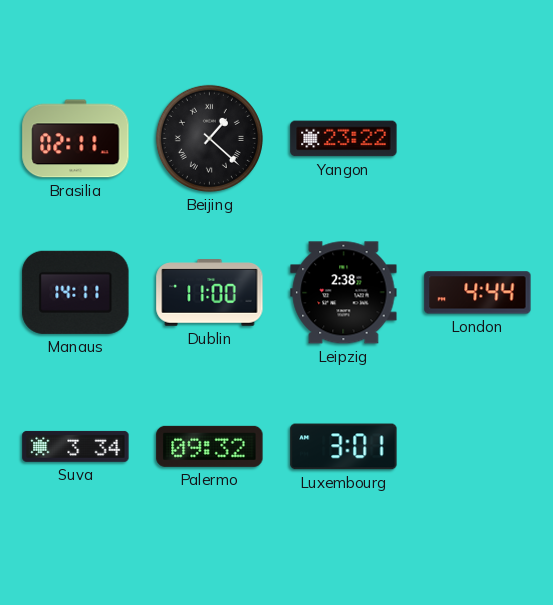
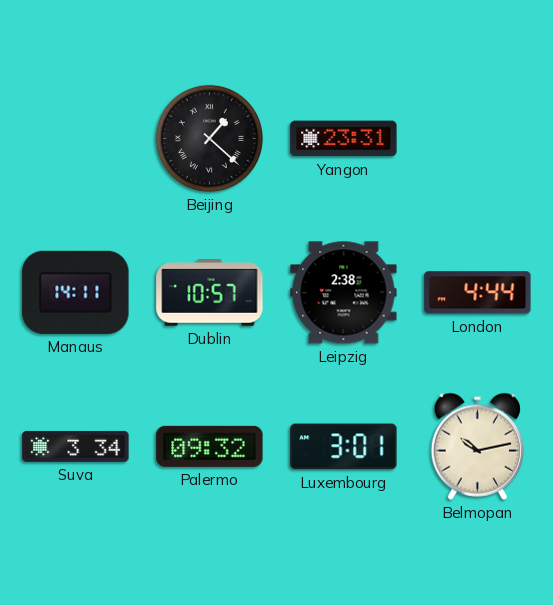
Brasilia: 02:11 -> none
Yangon: 23:22 -> 23:31
Dublin: 11:00 -> 10:57
Belmopan: none -> 10:13
